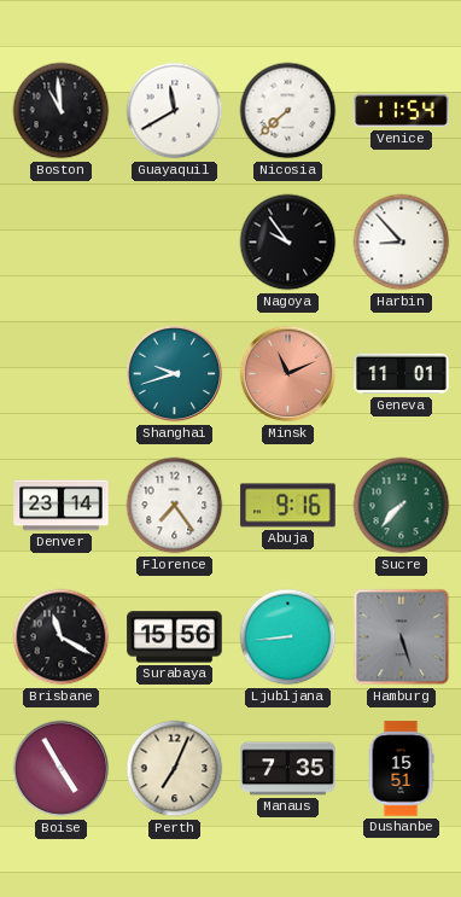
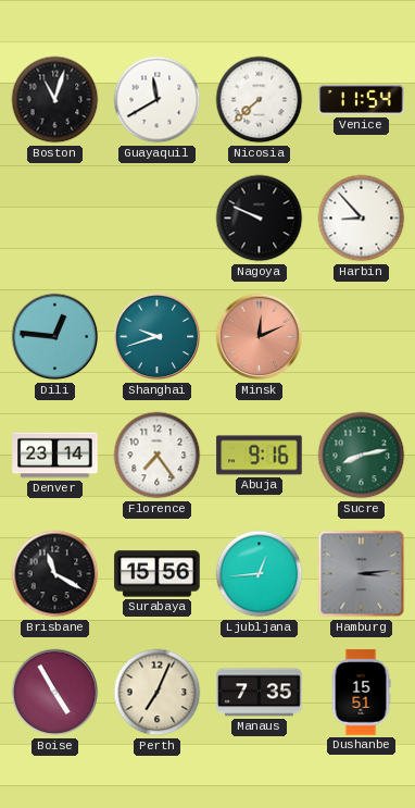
Boston: 10:59 -> 11:03
Nagoya: 9:54 -> 9:49
Dili: none -> 12:46
Minsk: 11:11 -> 12:11
Geneva: 11:01 -> none
Sucre: 7:37 -> 8:13
Ljubljana: 8:44 -> 12:44
Hamburg: 5:27 -> 3:14
